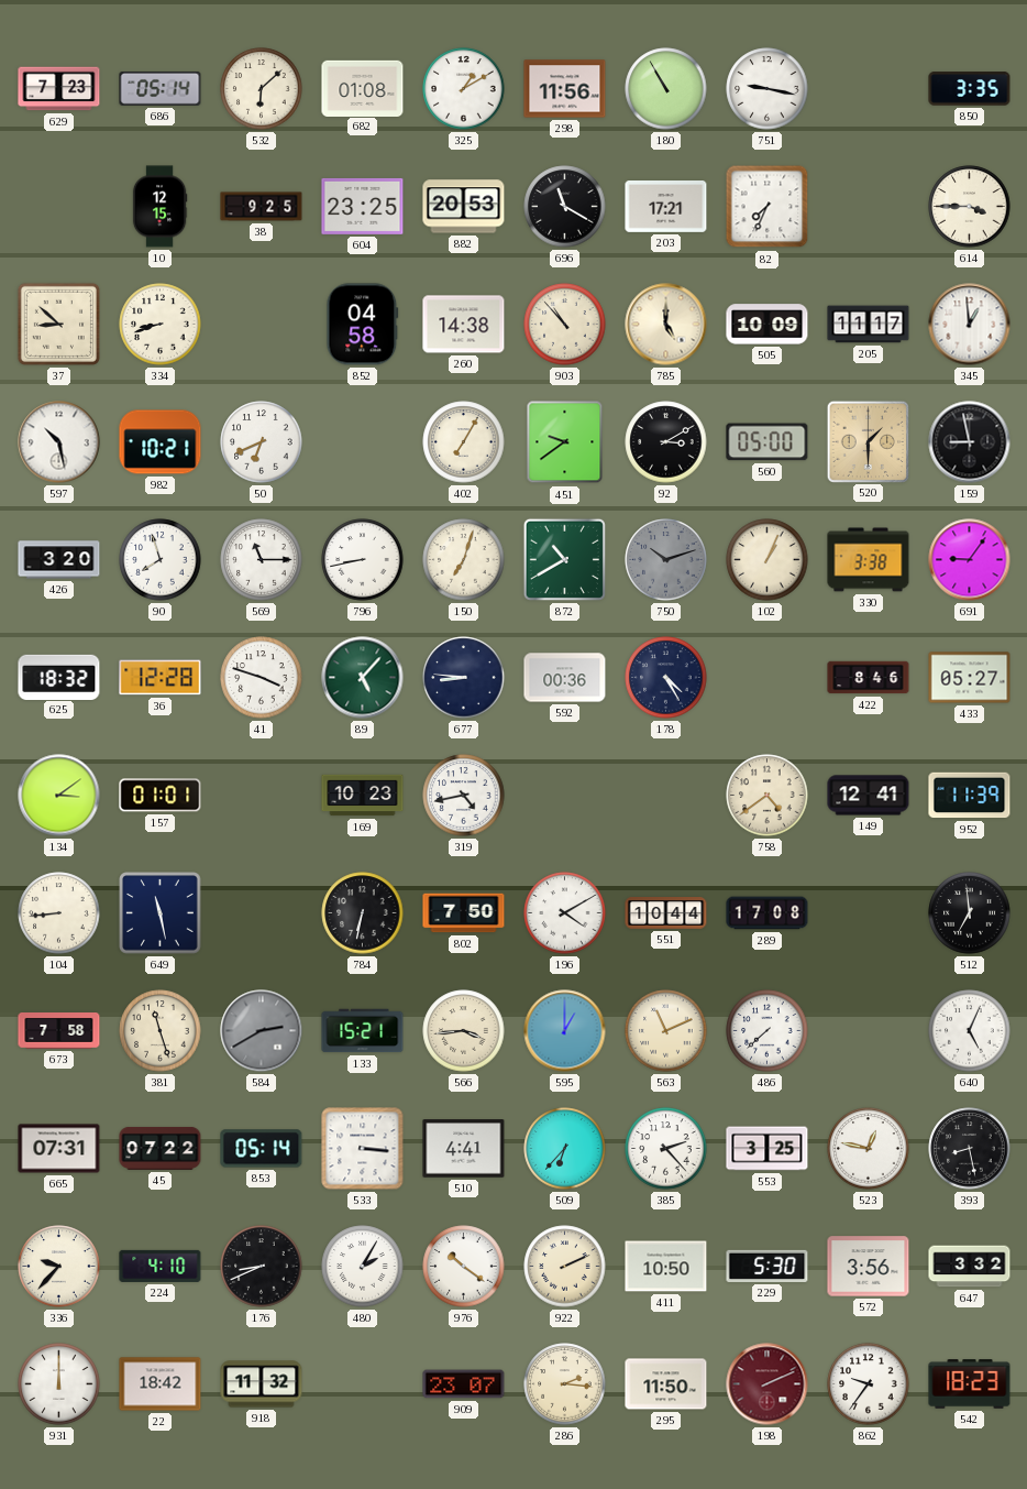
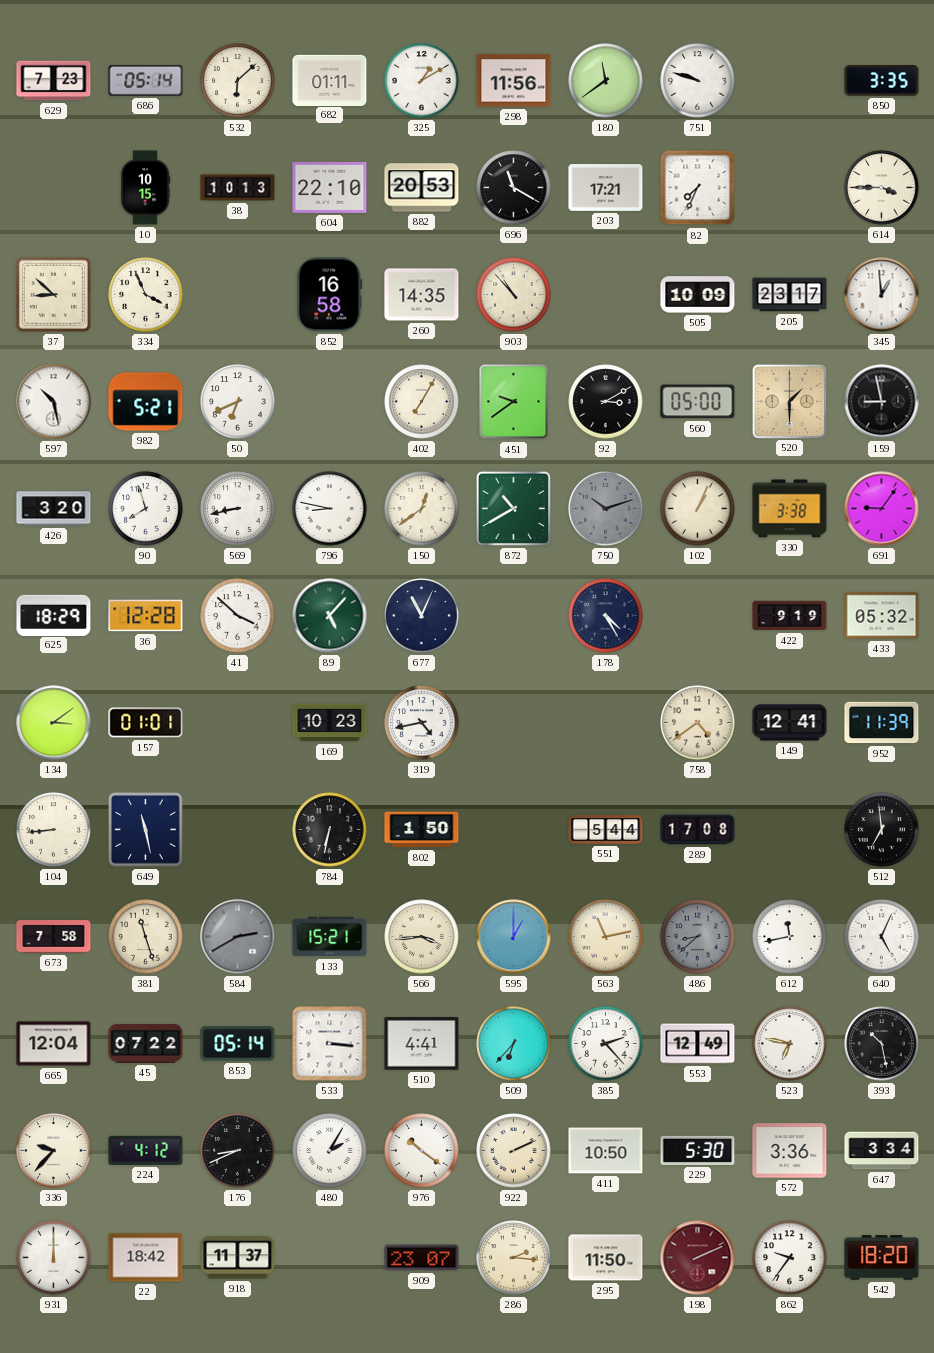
682: 01:08 -> 01:11
180: 10:55 -> 11:39
751: 9:17 -> 9:48
10: 12:15 -> 10:15
38: 9:25 -> 10:13
604: 23:25 -> 22:10
334: 8:42 -> 3:56
852: 04:58 -> 16:58
260: 14:38 -> 14:35
785: 5:00 -> none
205: 11:17 -> 23:17
982: 10:21 -> 5:21
569: 11:15 -> 8:43
796: 8:43 -> 8:47
150: 7:03 -> 12:39
625: 18:32 -> 18:29
41: 3:48 -> 3:52
677: 8:46 -> 11:04
592: 00:36 -> none
422: 8:46 -> 9:19
433: 05:27 -> 05:32
802: 7:50 -> 1:50
196: 4:10 -> none
551: 10:44 -> 5:44
563: 11:11 -> 11:13
486: 7:38 -> 8:38
486 dial: white -> grey
612: none -> 11:43
665: 07:31 -> 12:04
553: 3:25 -> 12:49
523: 12:47 -> 6:47
393: 8:28 -> 10:28
224: 4:10 -> 4:12
572: 3:56 -> 3:36
647: 3:32 -> 3:34
918: 11:32 -> 11:37
542: 18:23 -> 18:20
